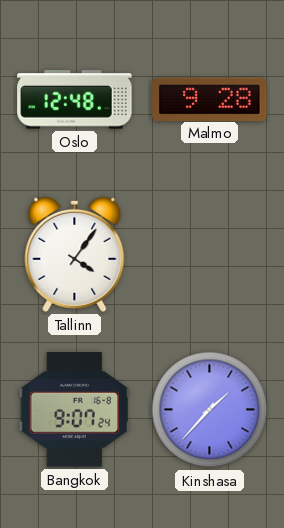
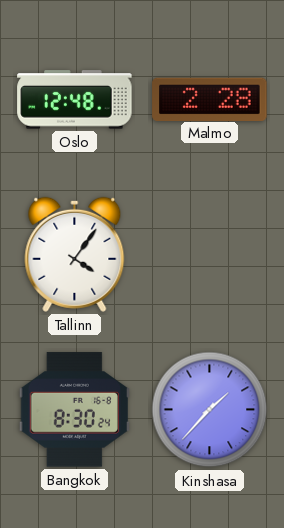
Malmo: 9:28 -> 2:28
Bangkok: 9:07 -> 8:30
